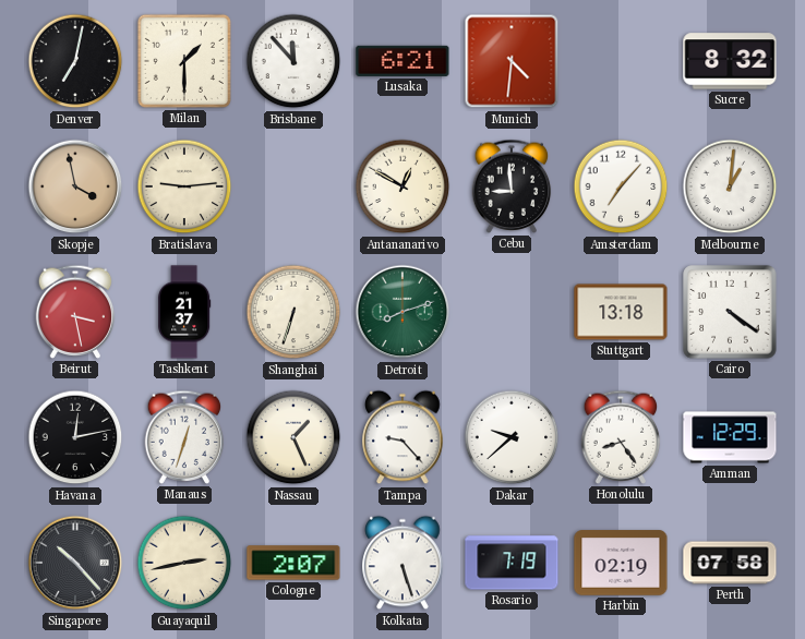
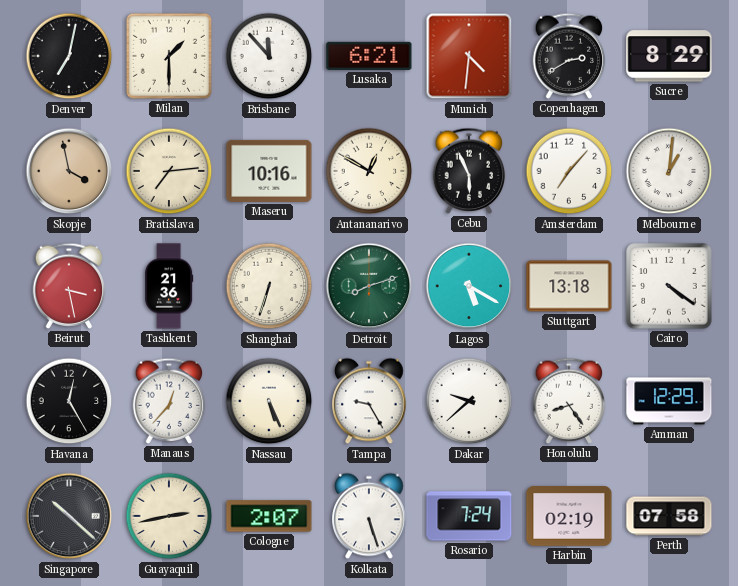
Copenhagen: none -> 2:40
Sucre: 8:32 -> 8:29
Bratislava: 9:14 -> 7:14
Maseru: none -> 10:16
Cebu: 8:59 -> 5:56
Tashkent: 21:37 -> 21:36
Lagos: none -> 5:20
Havana: 12:13 -> 12:25
Manaus: 12:33 -> 12:37
Nassau: 1:26 -> 5:26
Tampa: 9:23 -> 9:25
Singapore: 10:23 -> 10:22
Rosario: 7:19 -> 7:24
